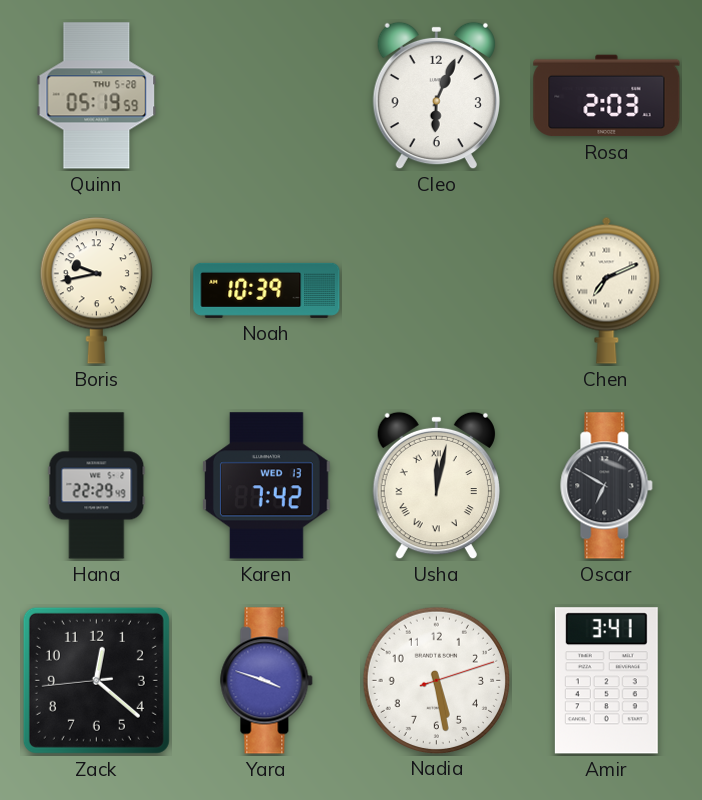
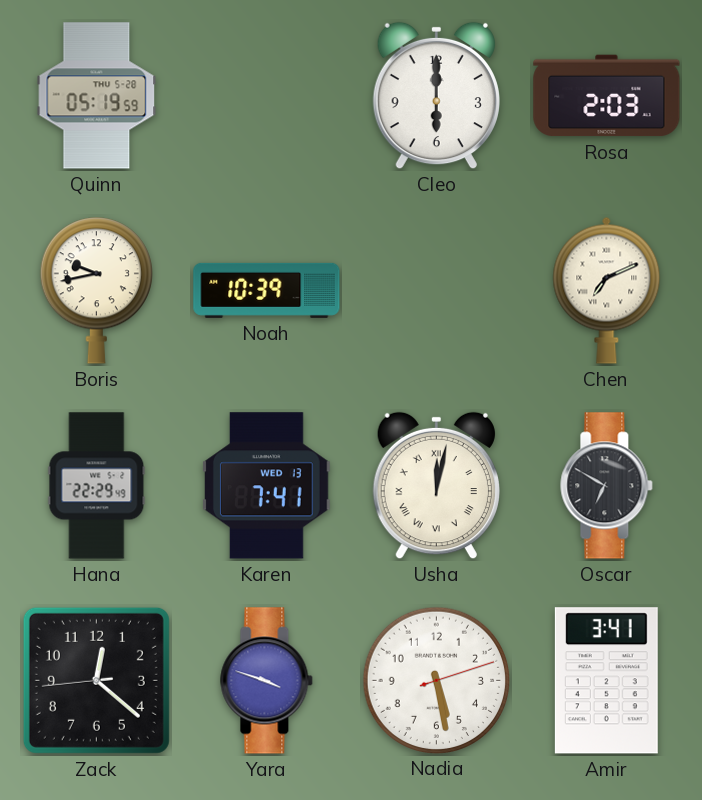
Cleo: 6:04 -> 6:00
Karen: 7:42 -> 7:41
